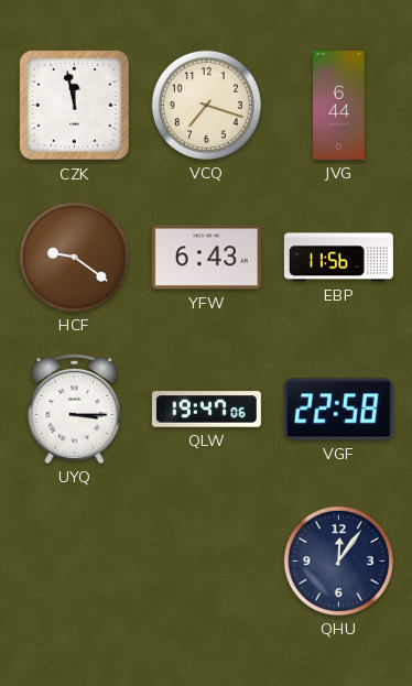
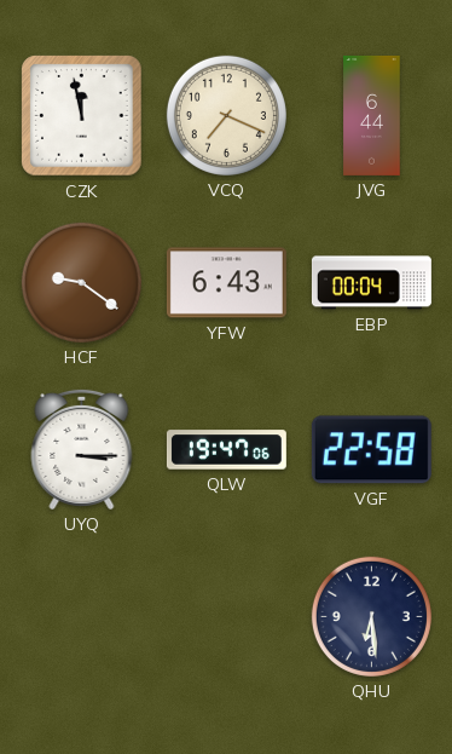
VCQ: 7:18 -> 7:19
EBP: 11:56 -> 00:04
QHU: 12:06 -> 6:29
